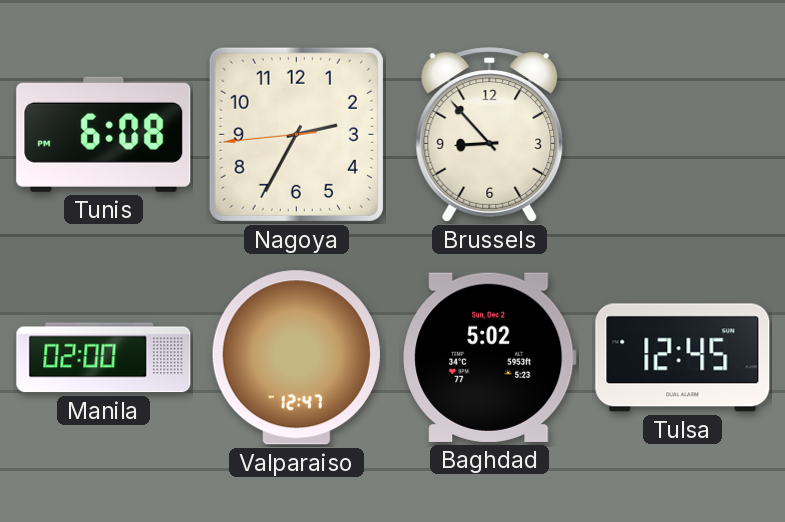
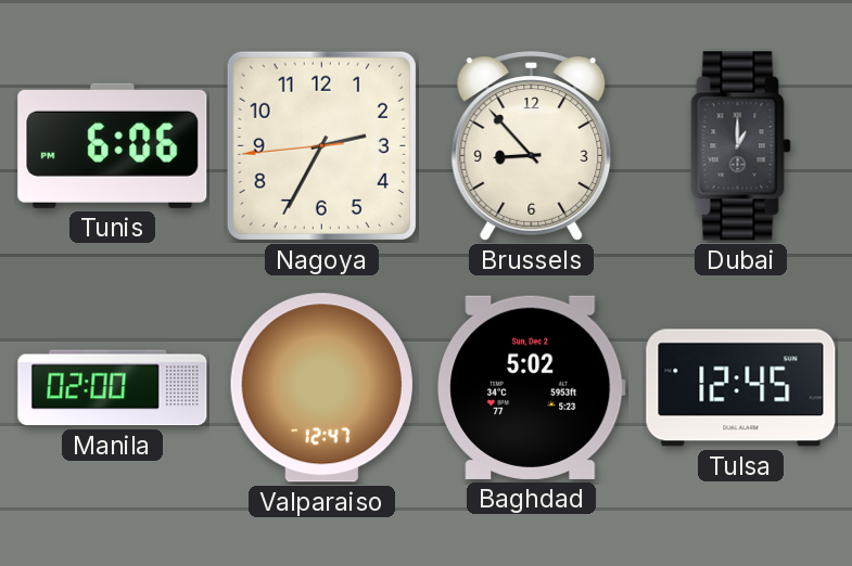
Tunis: 6:08 -> 6:06
Dubai: none -> 1:00
